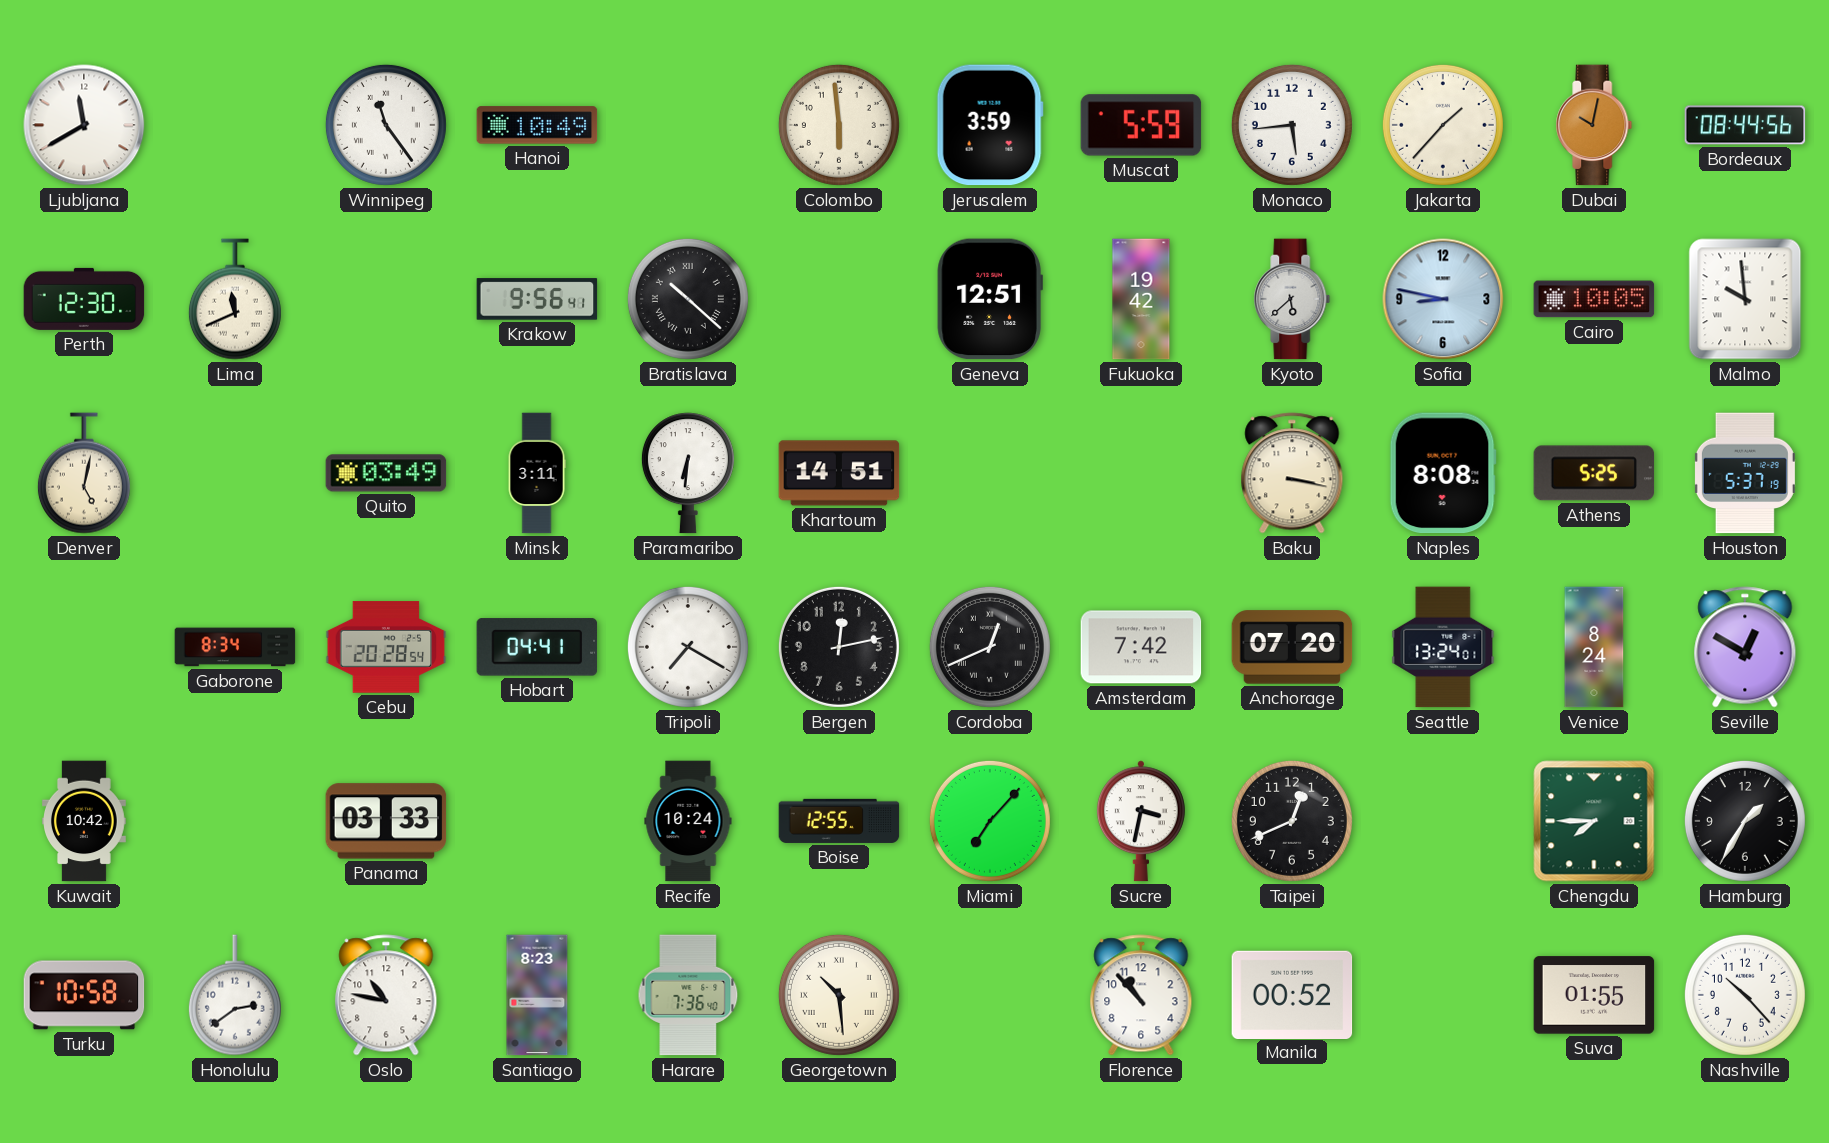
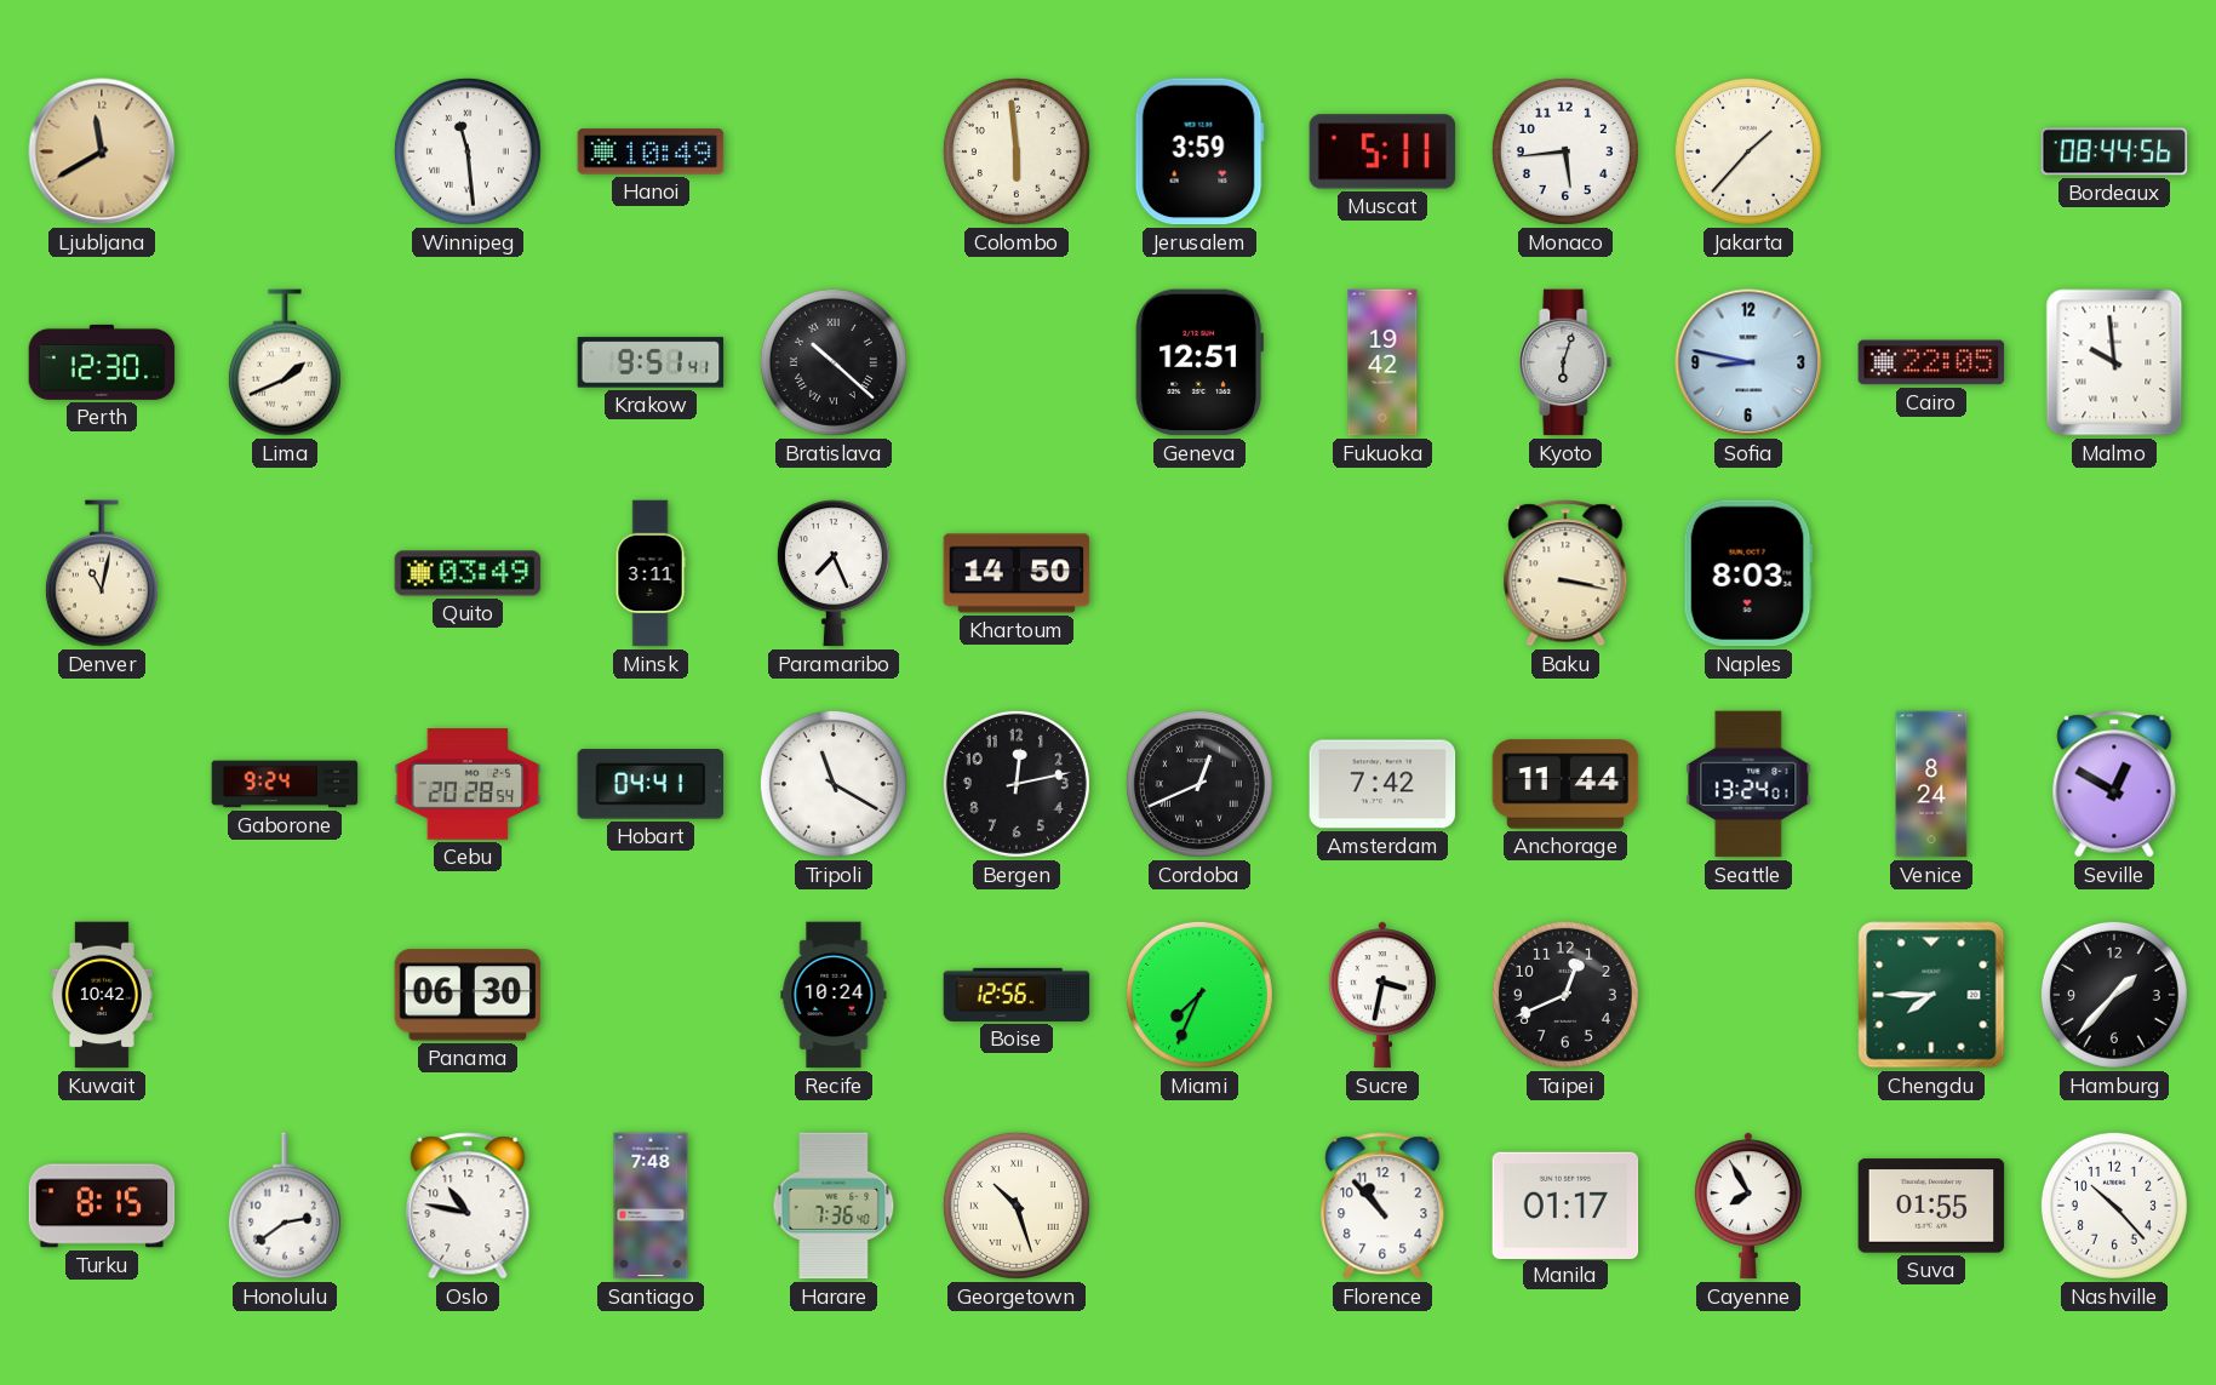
Ljubljana dial: white -> champagne
Winnipeg: 11:24 -> 11:29
Muscat: 5:59 -> 5:11
Dubai: 10:02 -> none
Lima: 11:41 -> 1:41
Krakow: 9:56 -> 9:51
Kyoto: 5:38 -> 6:03
Cairo: 10:05 -> 22:05
Denver: 5:02 -> 11:02
Paramaribo: 6:31 -> 7:26
Khartoum: 14:51 -> 14:50
Naples: 8:08 -> 8:03
Athens: 5:25 -> none
Houston: 5:37 -> none
Gaborone: 8:34 -> 9:24
Tripoli: 7:20 -> 11:20
Anchorage: 07:20 -> 11:44
Panama: 03:33 -> 06:30
Boise: 12:55 -> 12:56
Miami: 7:07 -> 7:34
Hamburg: 1:35 -> 1:37
Turku: 10:58 -> 8:15
Santiago: 8:23 -> 7:48
Georgetown: 10:29 -> 10:27
Manila: 00:52 -> 01:17
Cayenne: none -> 7:55
